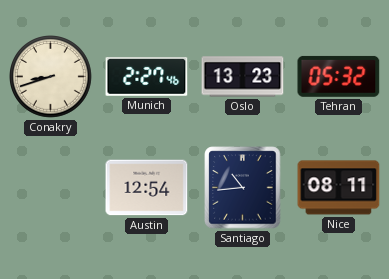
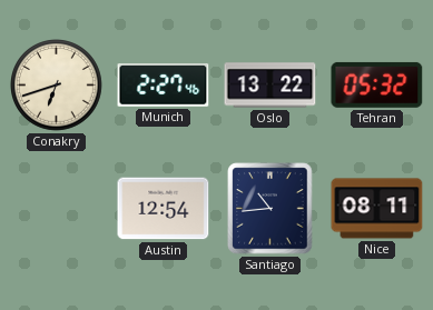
Conakry: 8:42 -> 6:42
Oslo: 13:23 -> 13:22
